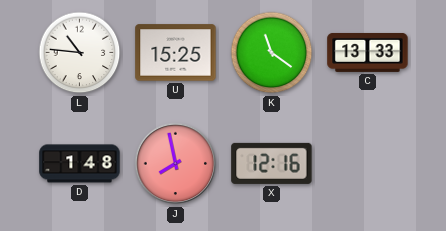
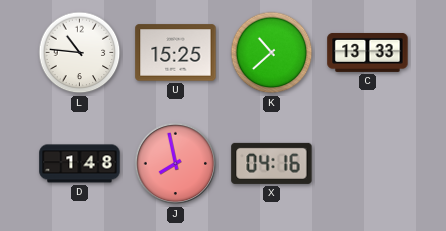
K: 11:21 -> 10:38
X: 12:16 -> 04:16
